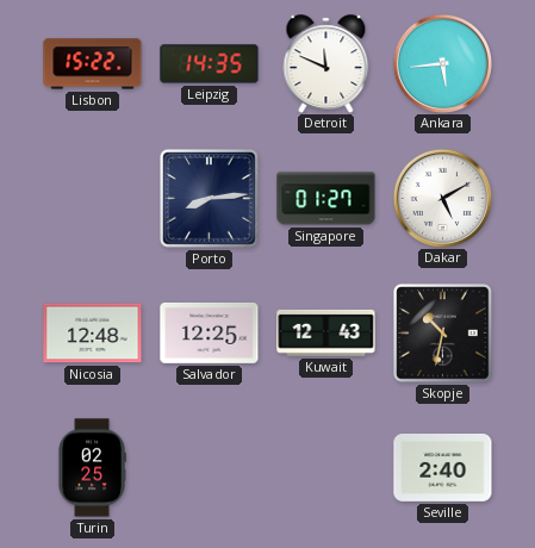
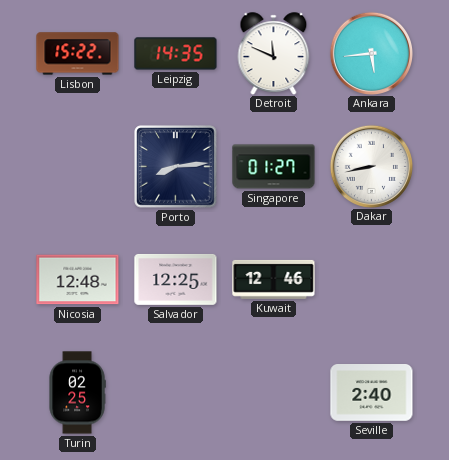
Dakar: 5:10 -> 8:43
Kuwait: 12:43 -> 12:46
Skopje: 10:32 -> none
